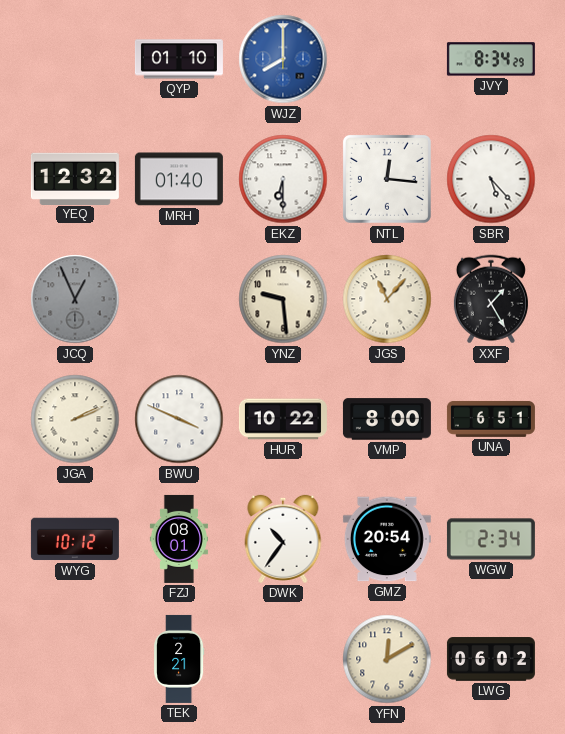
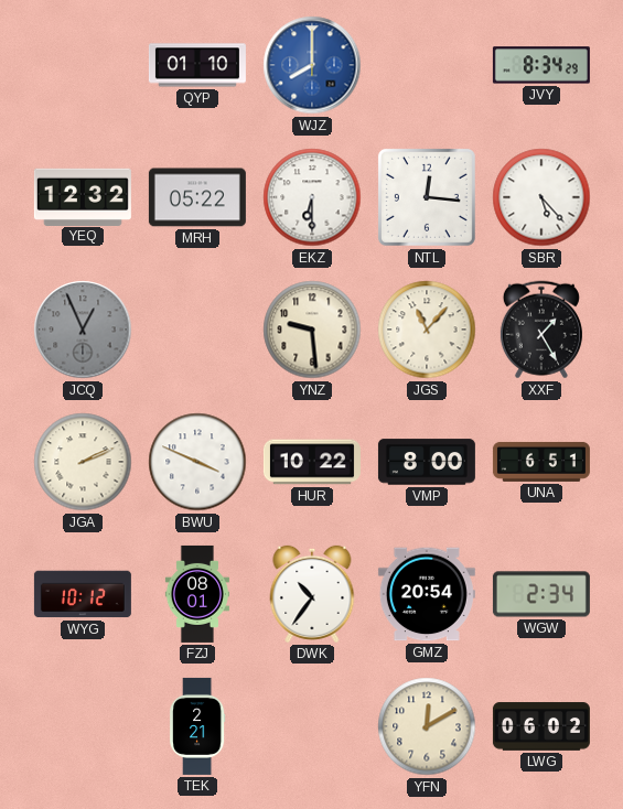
MRH: 01:40 -> 05:22
